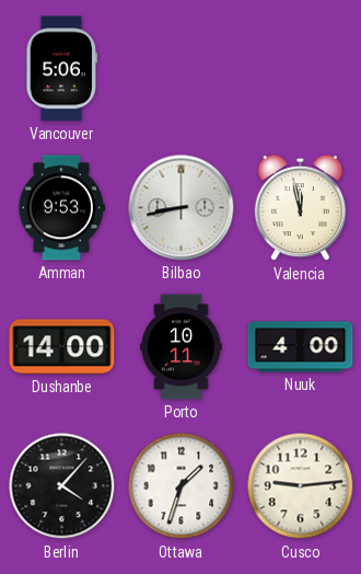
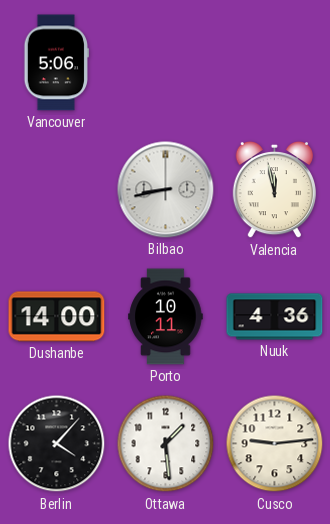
Amman: 9:53 -> none
Nuuk: 4:00 -> 4:36
Ottawa: 1:33 -> 1:29
